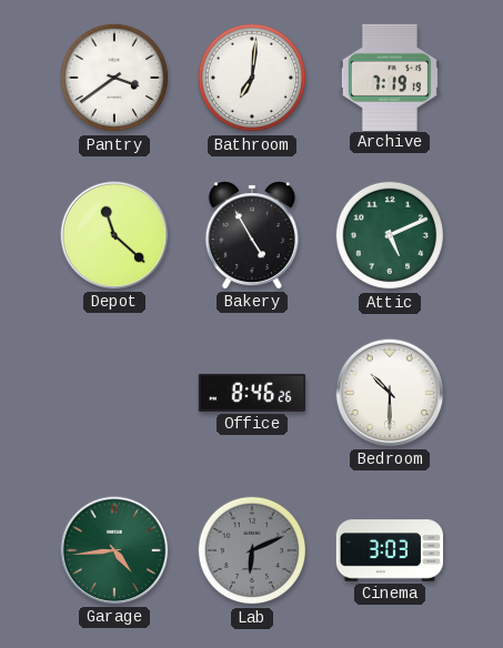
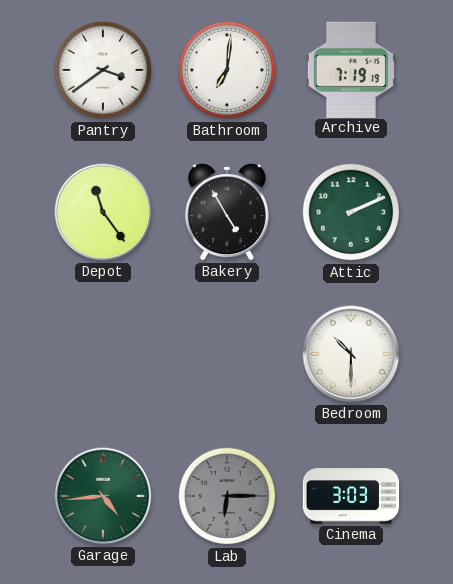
Depot: 11:22 -> 11:24
Attic: 5:11 -> 2:11
Office: 8:46 -> none
Lab: 6:11 -> 6:15
